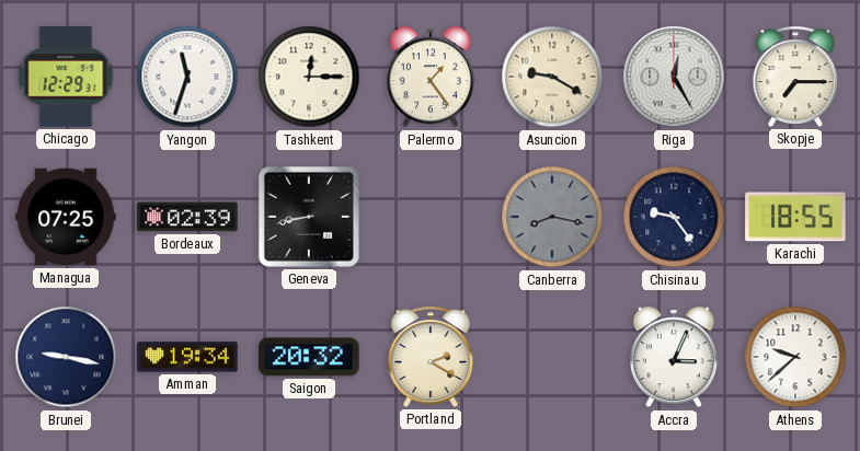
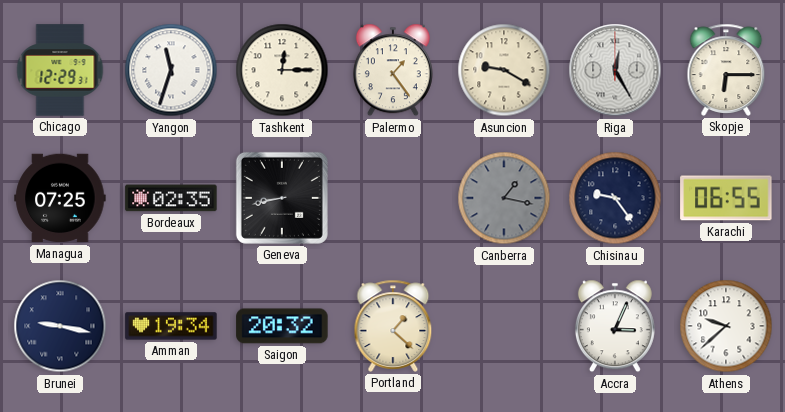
Skopje: 7:15 -> 6:15
Bordeaux: 02:39 -> 02:35
Canberra: 8:17 -> 1:17
Karachi: 18:55 -> 06:55
Portland: 2:20 -> 1:22
